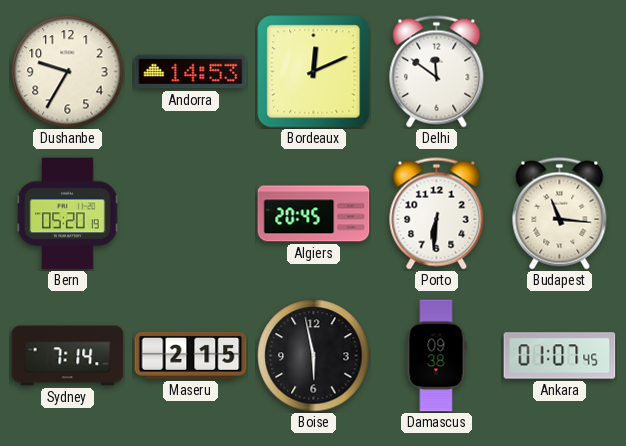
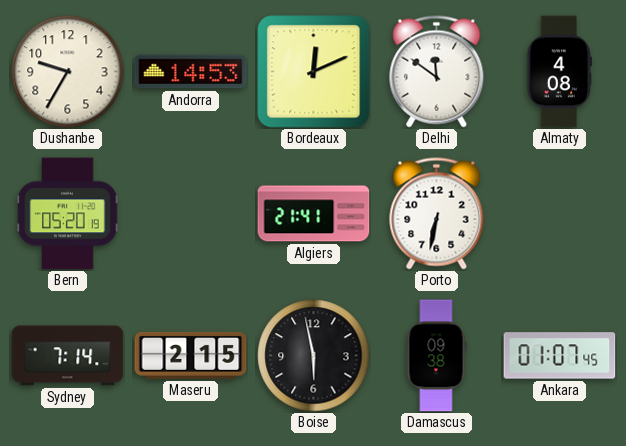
Almaty: none -> 4:08
Algiers: 20:45 -> 21:41
Porto: 6:31 -> 6:32
Budapest: 11:16 -> none
